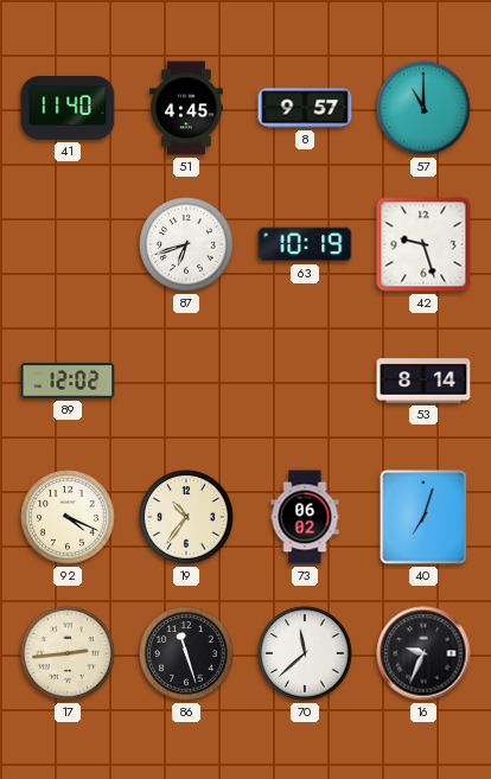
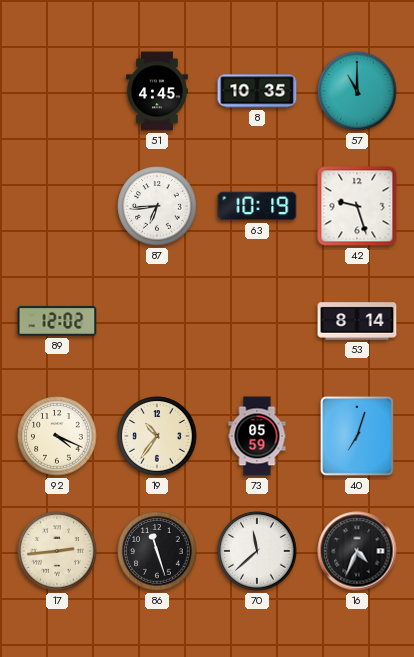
41: 11:40 -> none
8: 9:57 -> 10:35
87: 6:42 -> 6:44
73: 06:02 -> 05:59
16: 9:34 -> 4:34
